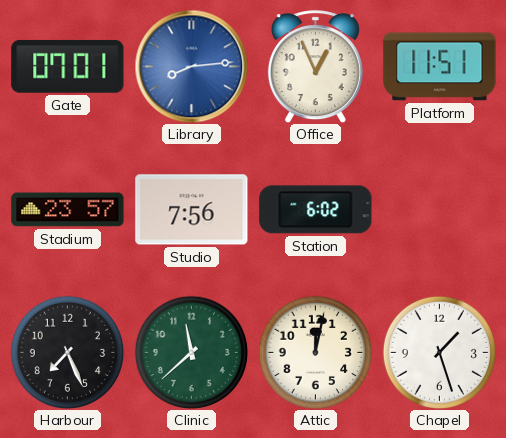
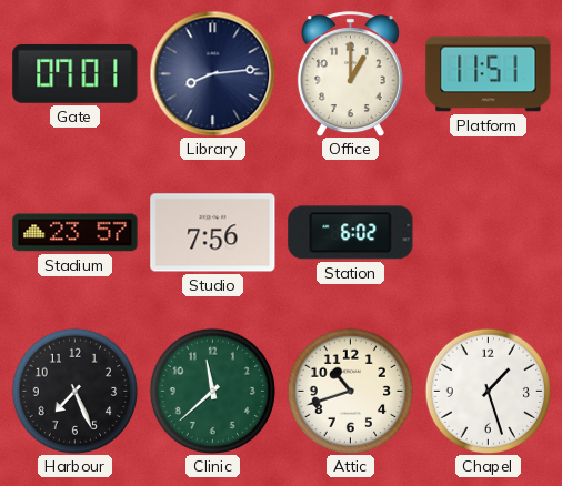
Library dial: blue -> navy
Office: 12:56 -> 1:00
Attic: 12:02 -> 10:42
